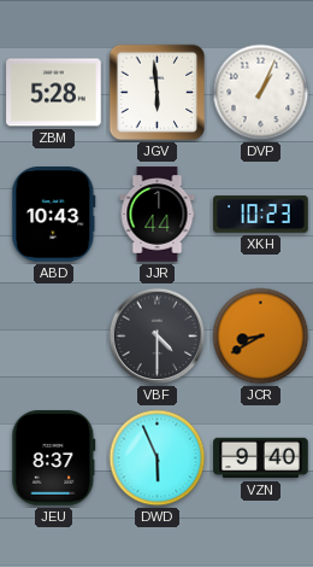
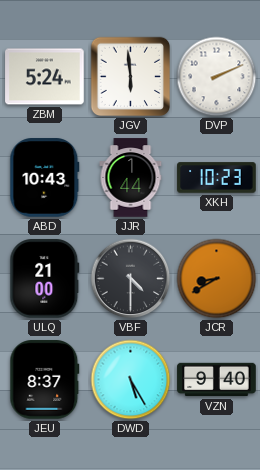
ZBM: 5:28 -> 5:24
DVP: 1:04 -> 2:11
ULQ: none -> 21:00
DWD: 5:56 -> 5:25
